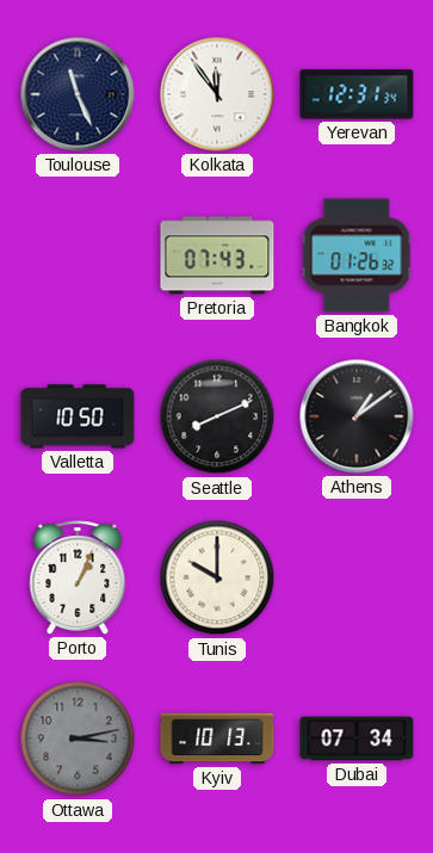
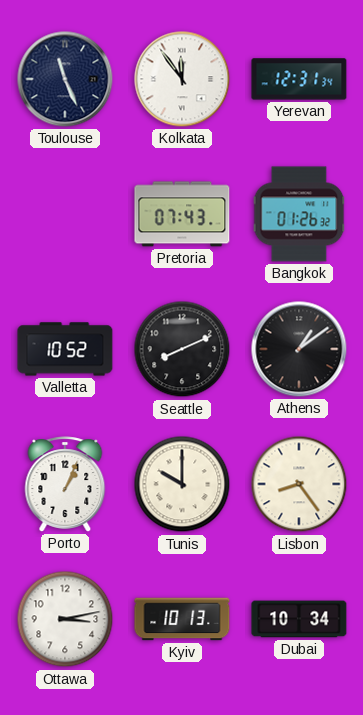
Valletta: 10:50 -> 10:52
Lisbon: none -> 8:24
Ottawa dial: grey -> white
Dubai: 07:34 -> 10:34
